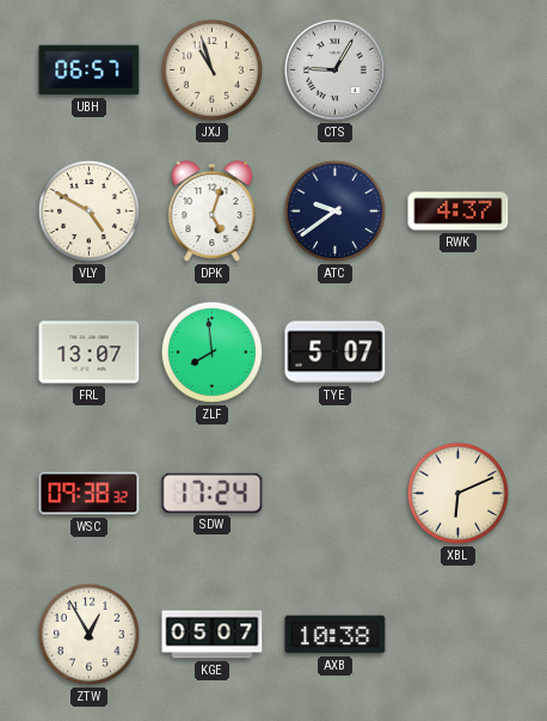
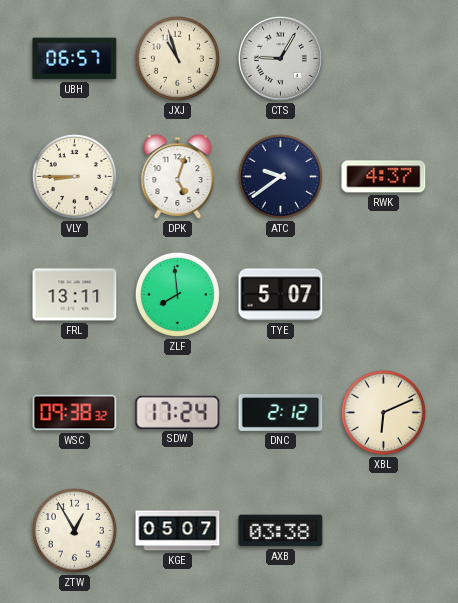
VLY: 4:50 -> 8:45
FRL: 13:07 -> 13:11
DNC: none -> 2:12
AXB: 10:38 -> 03:38
